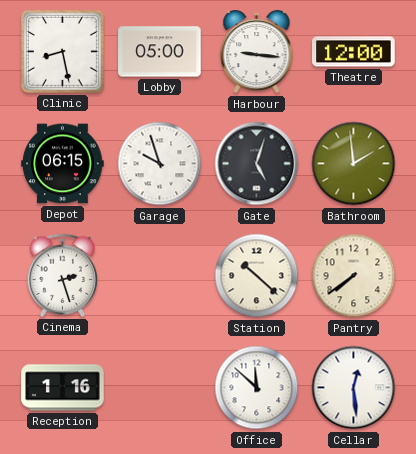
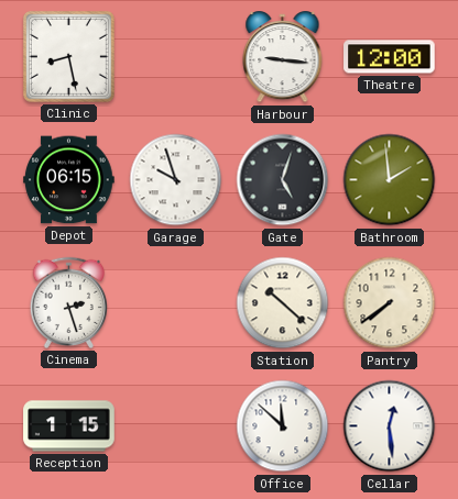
Lobby: 05:00 -> none
Reception: 1:16 -> 1:15
